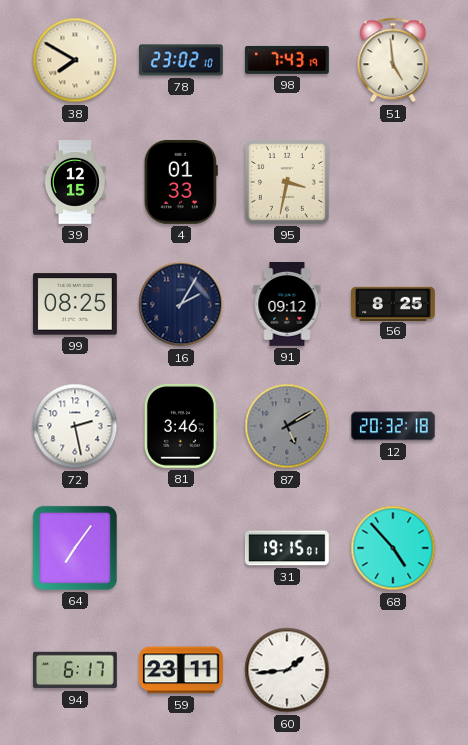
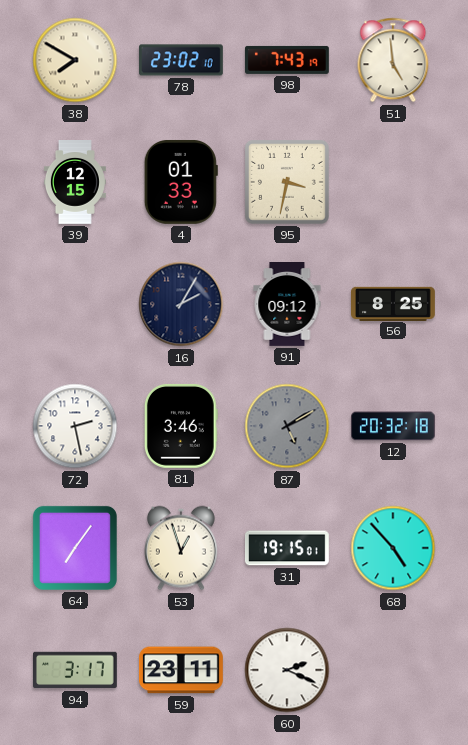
99: 08:25 -> none
53: none -> 12:57
94: 6:17 -> 3:17
60: 1:44 -> 2:19
